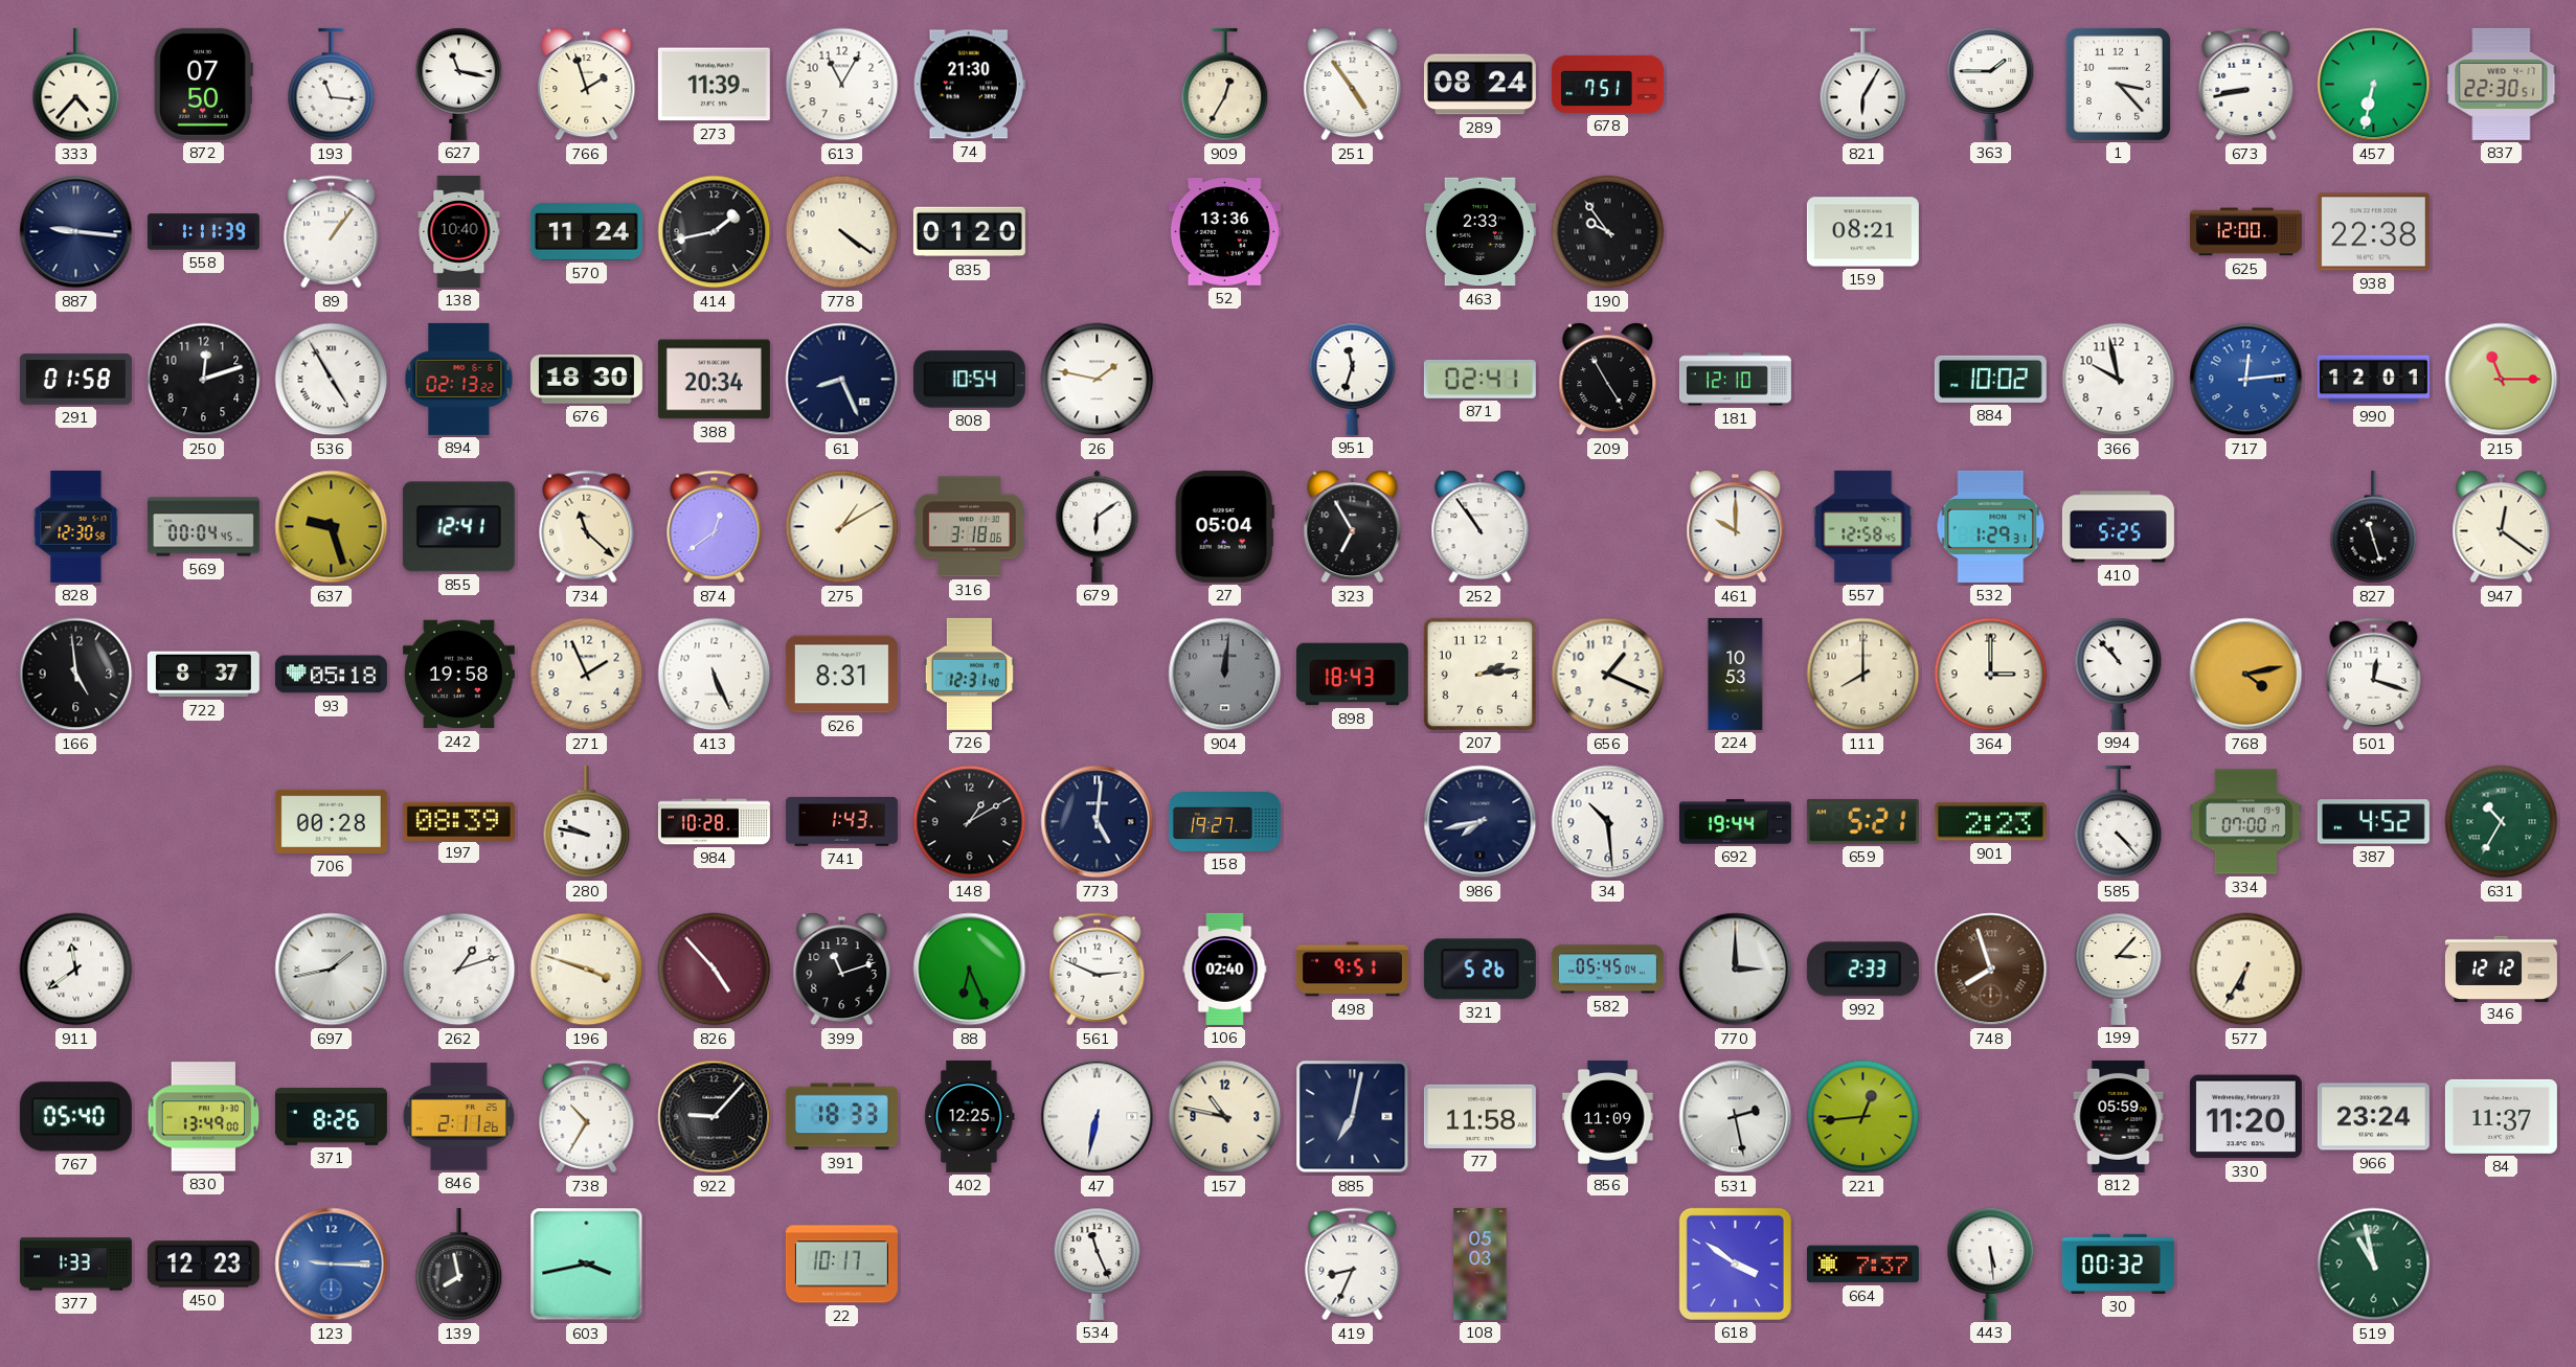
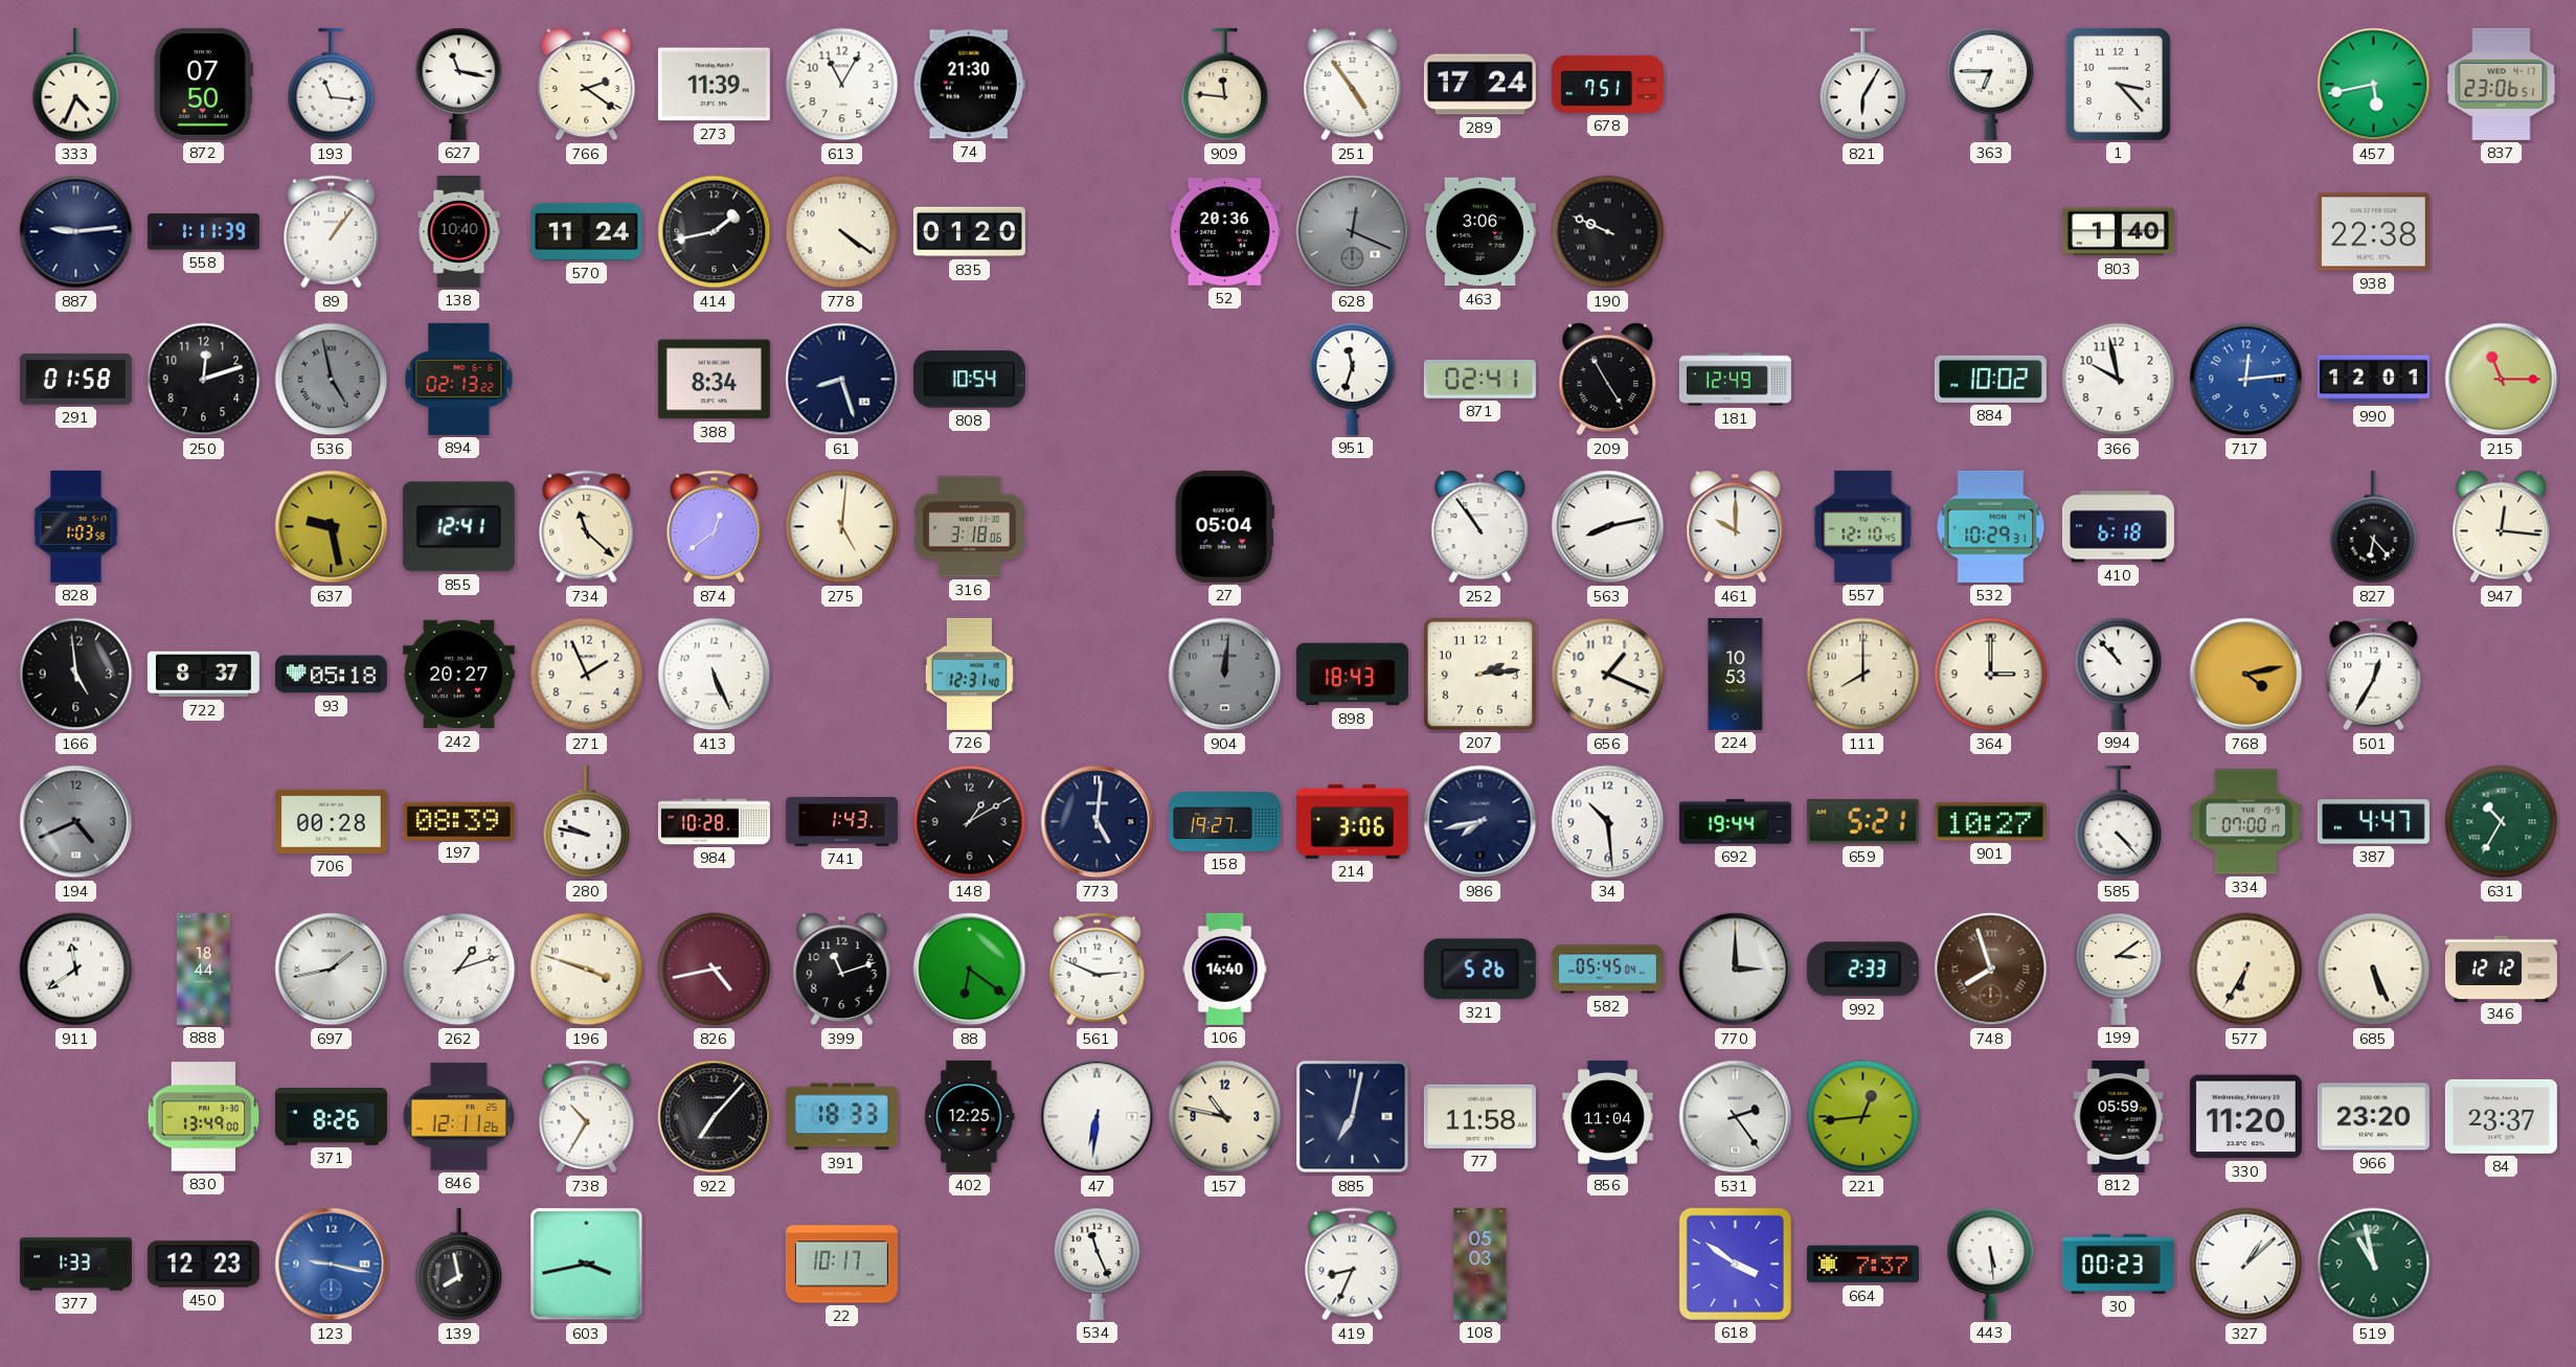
333: 4:37 -> 4:34
766: 1:57 -> 2:21
909: 12:35 -> 11:46
289: 08:24 -> 17:24
363: 1:45 -> 6:45
673: 8:43 -> none
457: 6:32 -> 5:43
837: 22:30 -> 23:06
887: 9:16 -> 9:14
52: 13:36 -> 20:36
628: none -> 12:19
463: 2:33 -> 3:06
190: 9:54 -> 9:49
159: 08:21 -> none
803: none -> 1:40
625: 12:00 -> none
536: 4:55 -> 4:58
536 dial: white -> grey
676: 18:30 -> none
388: 20:34 -> 8:34
61: 8:26 -> 8:27
26: 1:47 -> none
181: 12:10 -> 12:49
828: 12:30 -> 1:03
569: 00:04 -> none
637: 9:27 -> 9:28
275: 1:10 -> 5:01
679: 6:09 -> none
323: 6:55 -> none
563: none -> 8:13
557: 12:58 -> 12:10
532: 1:29 -> 10:29
410: 5:25 -> 6:18
827: 11:27 -> 6:23
947: 12:21 -> 12:16
242: 19:58 -> 20:27
626: 8:31 -> none
501: 12:18 -> 12:35
194: none -> 4:41
214: none -> 3:06
901: 2:23 -> 10:27
387: 4:52 -> 4:47
888: none -> 18:44
826: 4:53 -> 4:43
88: 6:26 -> 6:21
106: 02:40 -> 14:40
498: 9:51 -> none
199: 3:07 -> 3:09
685: none -> 5:26
767: 05:40 -> none
846: 2:11 -> 12:11
922: 9:07 -> 7:07
47: 6:32 -> 6:31
856: 11:09 -> 11:04
531: 2:28 -> 2:24
966: 23:24 -> 23:20
84: 11:37 -> 23:37
123: 9:15 -> 9:17
30: 00:32 -> 00:23
327: none -> 1:08
